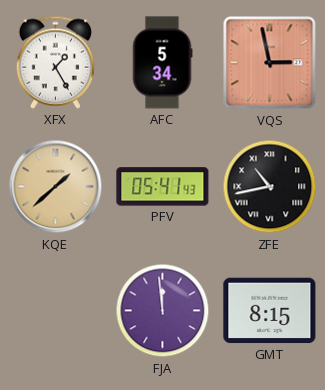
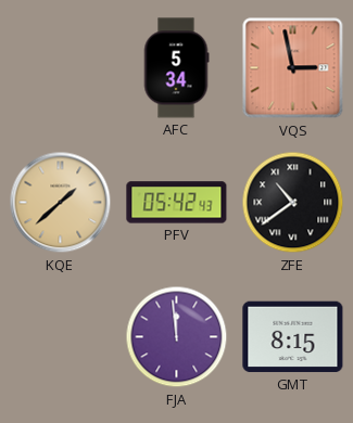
XFX: 1:25 -> none
PFV: 05:41 -> 05:42
ZFE: 10:43 -> 10:39
